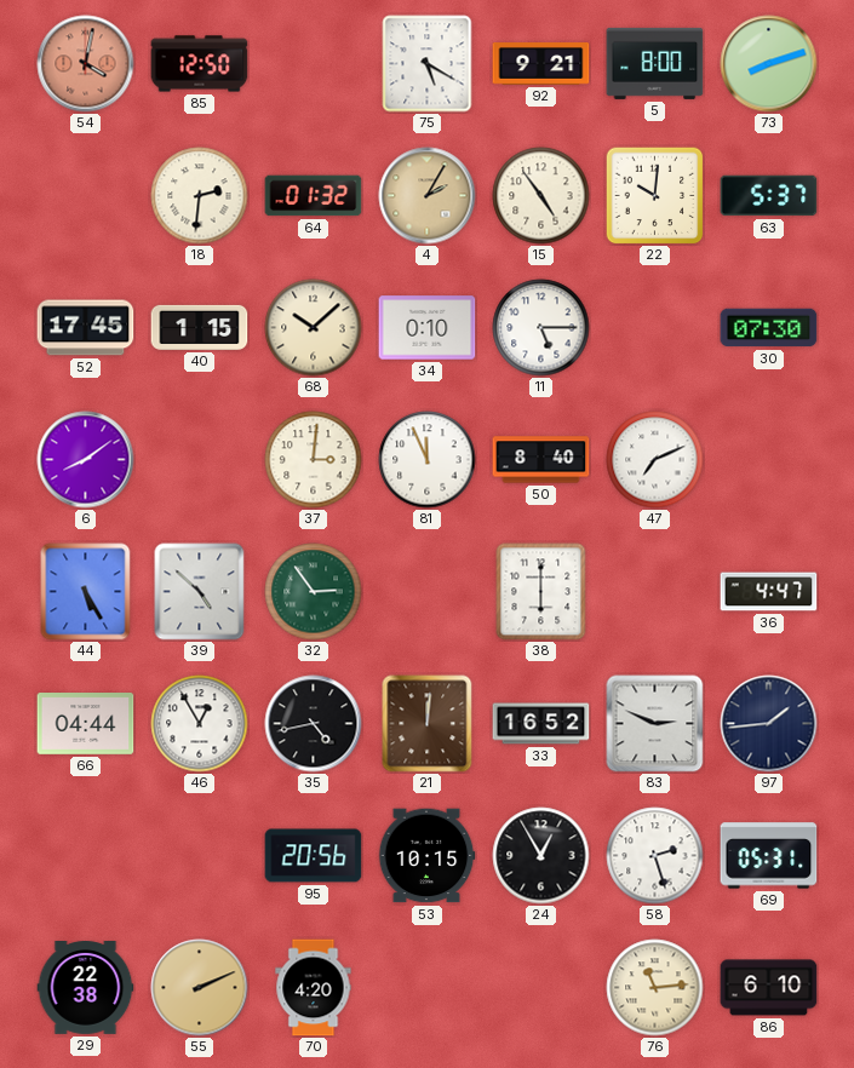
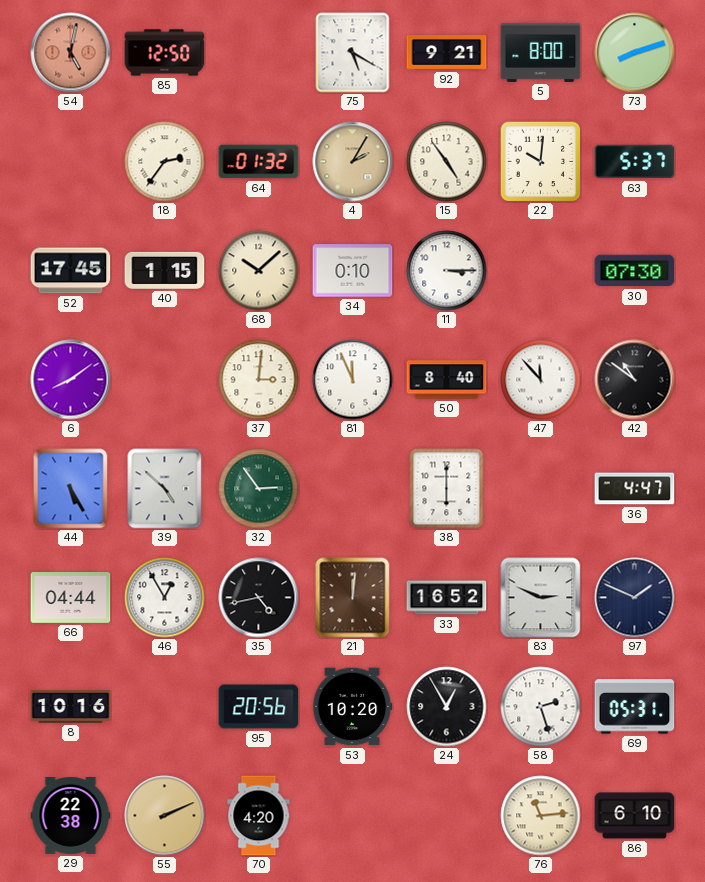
54: 4:02 -> 5:02
18: 2:31 -> 2:36
11: 5:15 -> 3:15
47: 7:11 -> 11:53
42: none -> 10:51
97: 1:44 -> 1:49
8: none -> 10:16
53: 10:15 -> 10:20
